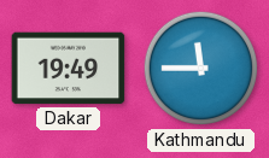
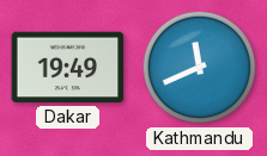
Kathmandu: 11:45 -> 11:41
